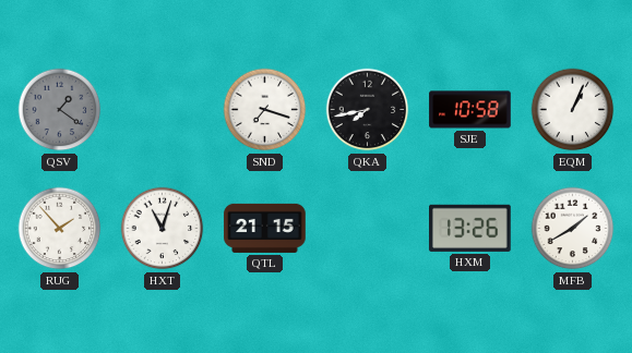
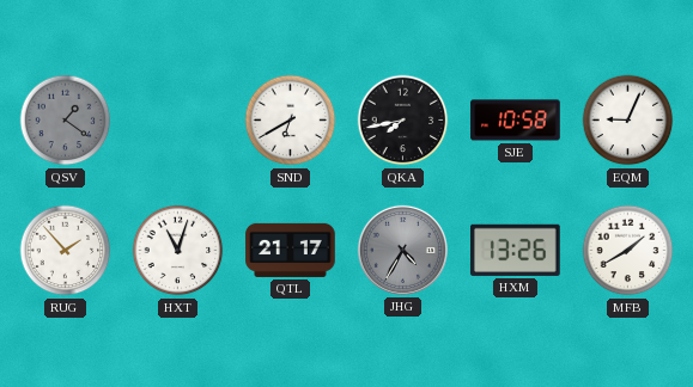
SND: 7:18 -> 6:40
EQM: 1:04 -> 9:04
QTL: 21:15 -> 21:17
JHG: none -> 4:35
